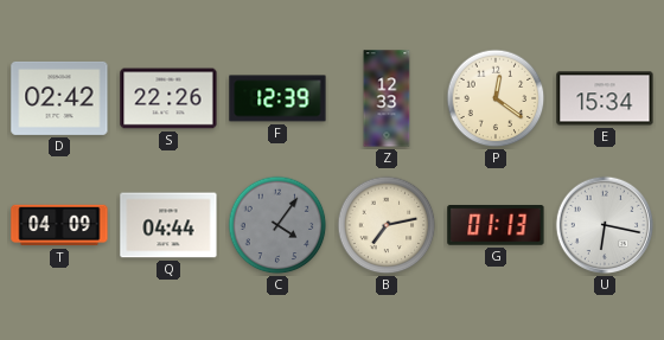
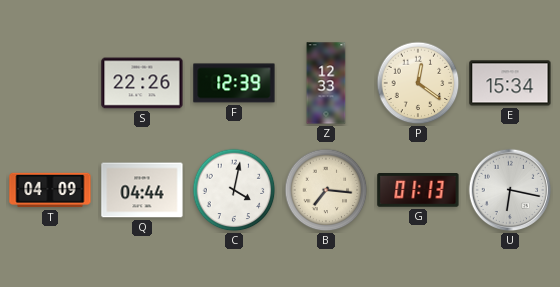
D: 02:42 -> none
C: 4:06 -> 4:02
C dial: grey -> white
B: 7:13 -> 7:16
